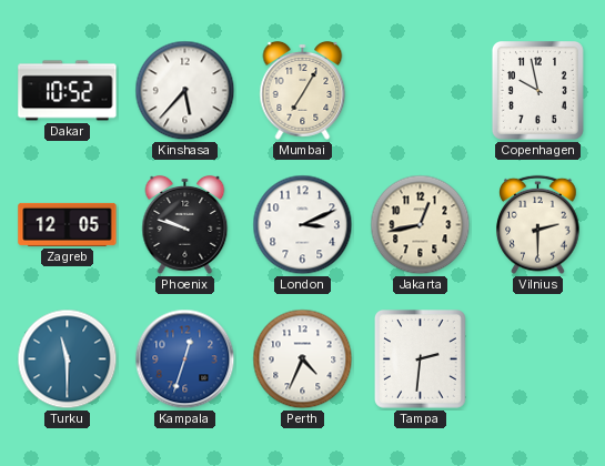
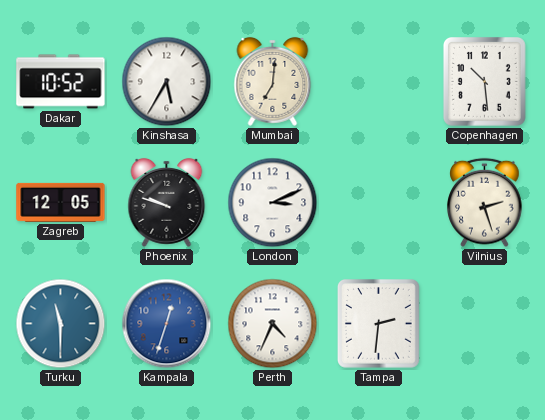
Kinshasa: 5:37 -> 5:35
Mumbai: 7:05 -> 7:01
Copenhagen: 9:58 -> 10:29
Jakarta: 12:43 -> none
Vilnius: 2:30 -> 2:27
